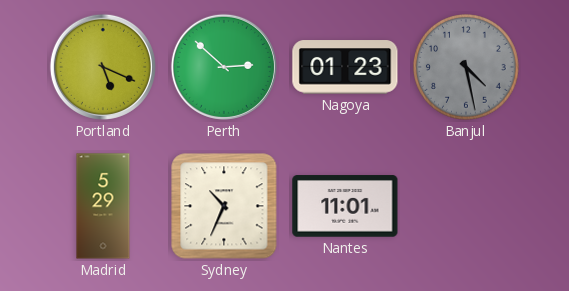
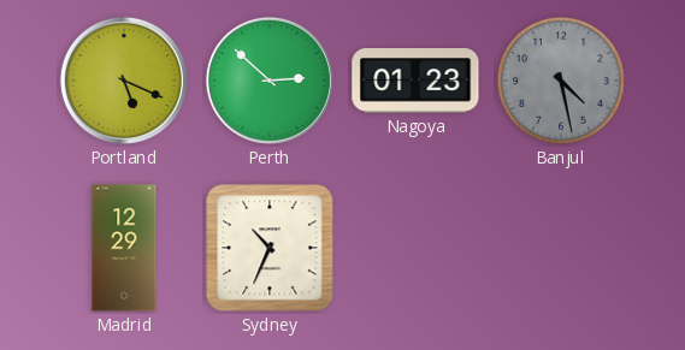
Madrid: 5:29 -> 12:29
Nantes: 11:01 -> none
